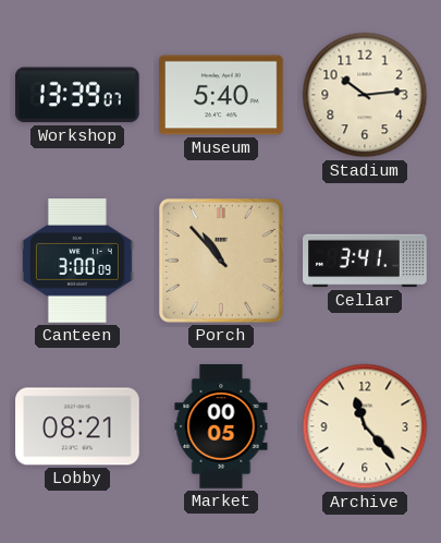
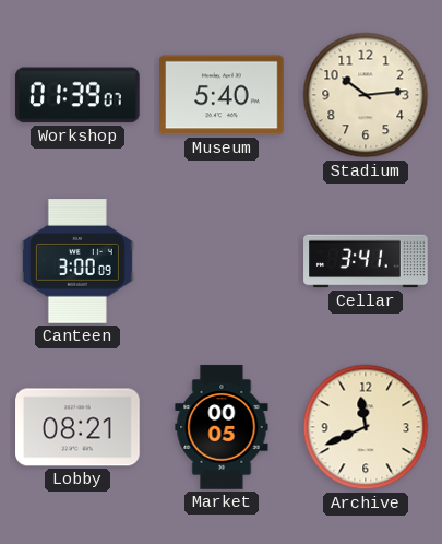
Workshop: 13:39 -> 01:39
Porch: 10:53 -> none
Archive: 11:23 -> 11:41
